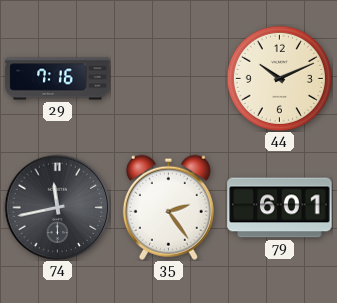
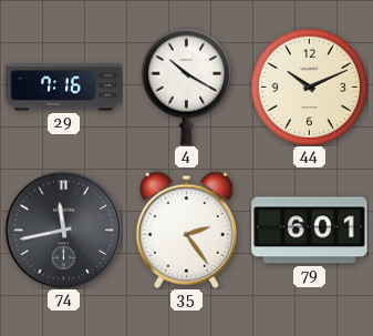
4: none -> 10:20
